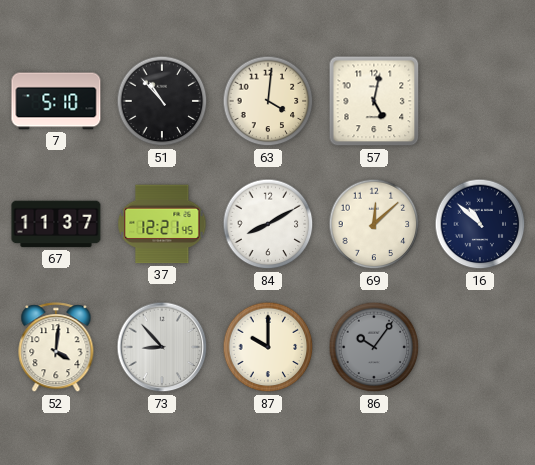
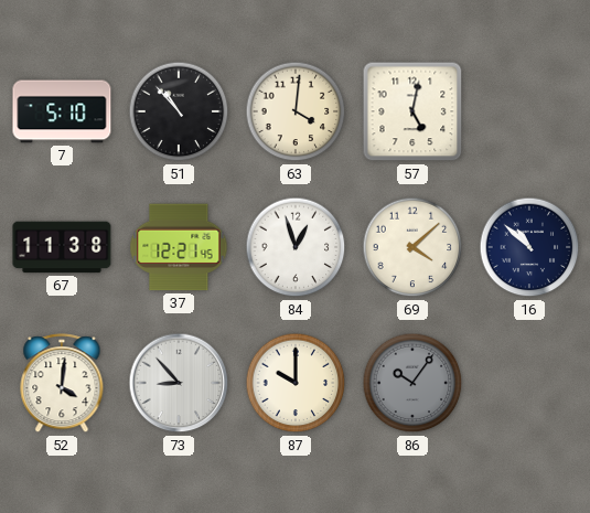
67: 11:37 -> 11:38
84: 8:10 -> 12:57
69: 12:08 -> 4:08
